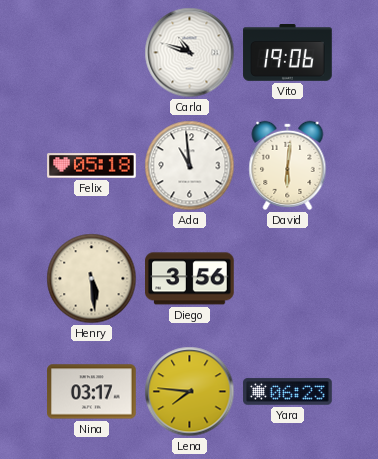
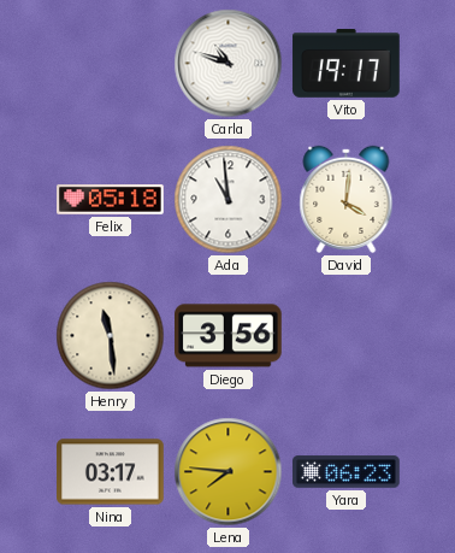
Vito: 19:06 -> 19:17
David: 6:01 -> 4:01
Henry: 5:29 -> 11:29
